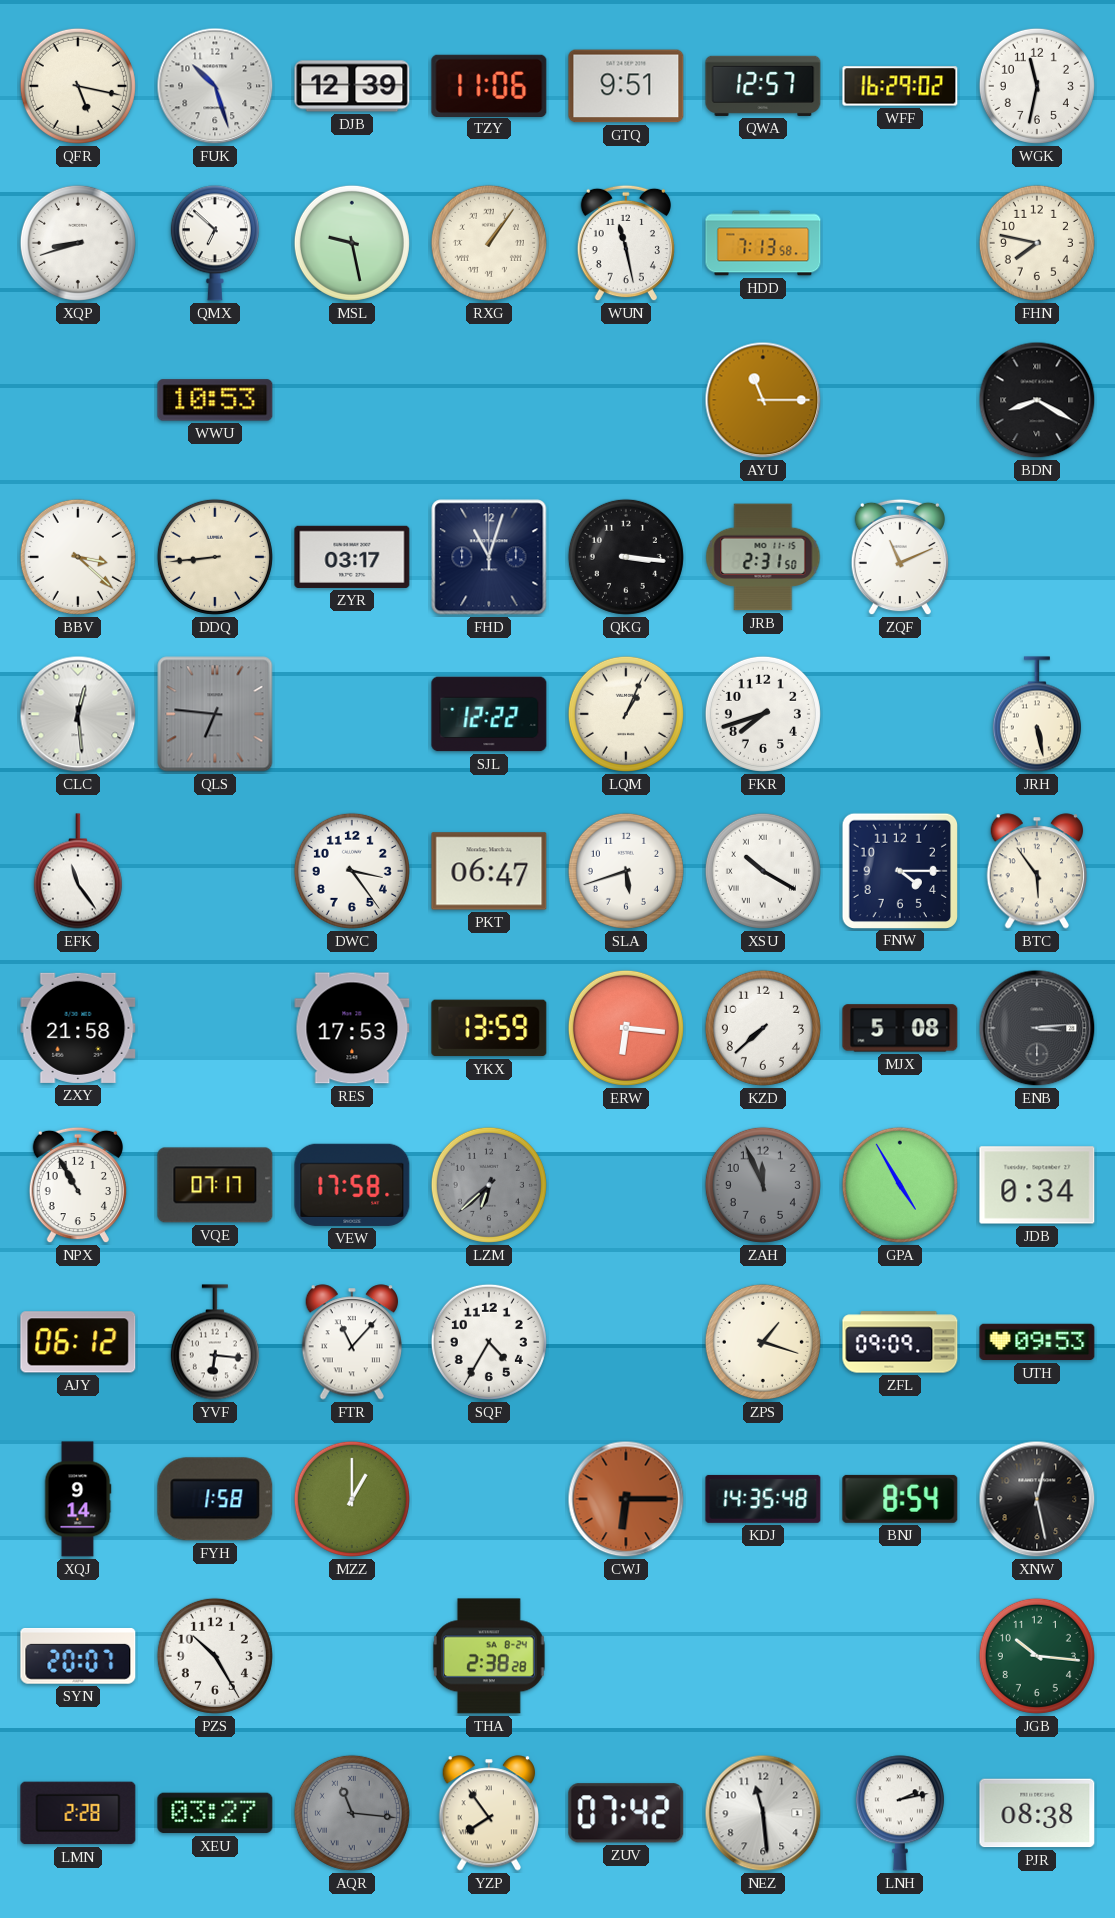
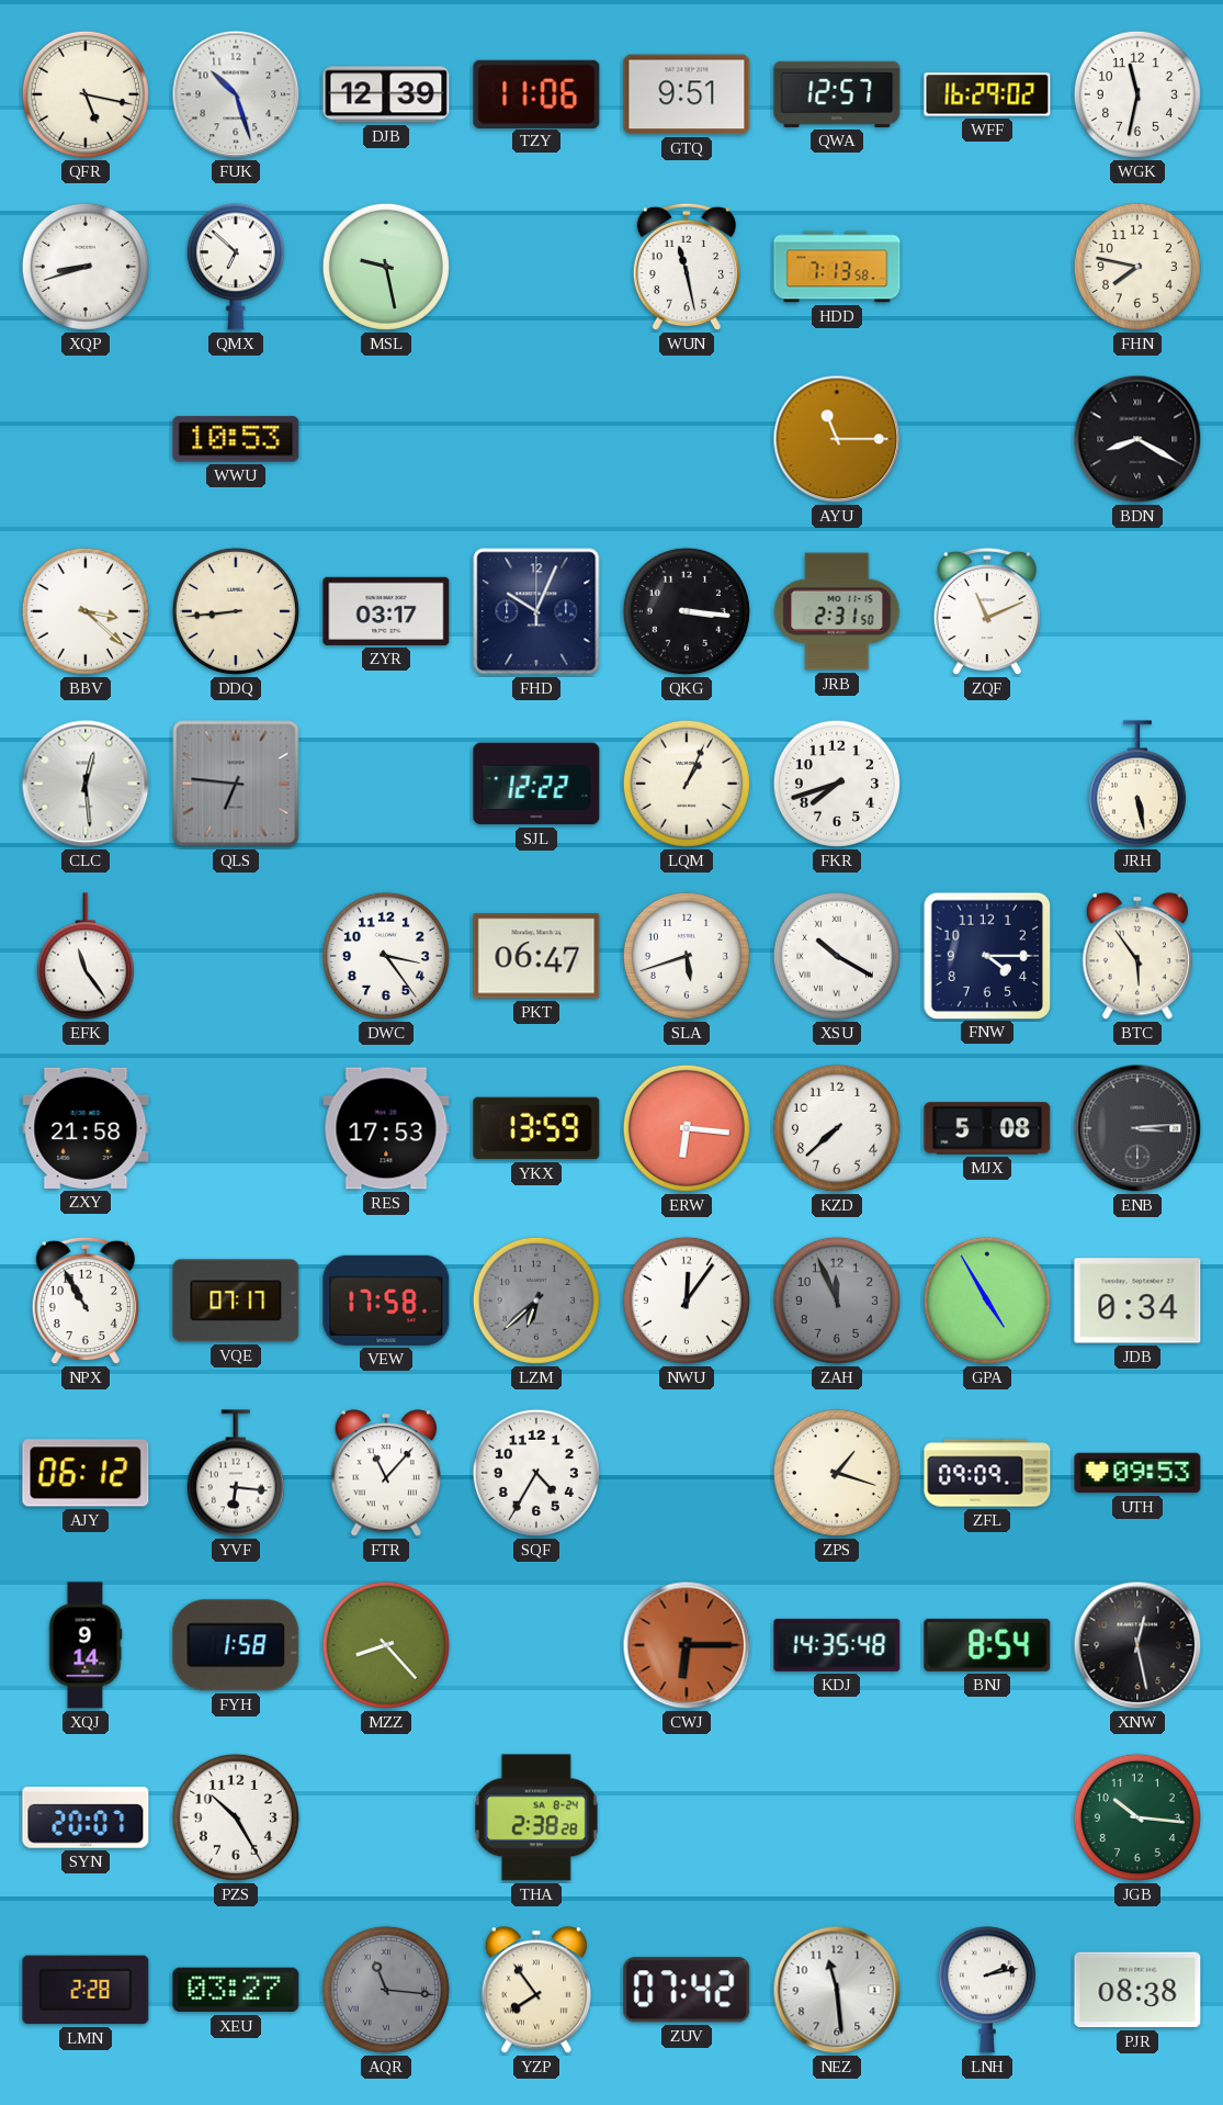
RXG: 1:06 -> none
FHD: 11:03 -> 10:04
NWU: none -> 12:06
MZZ: 1:00 -> 8:23
